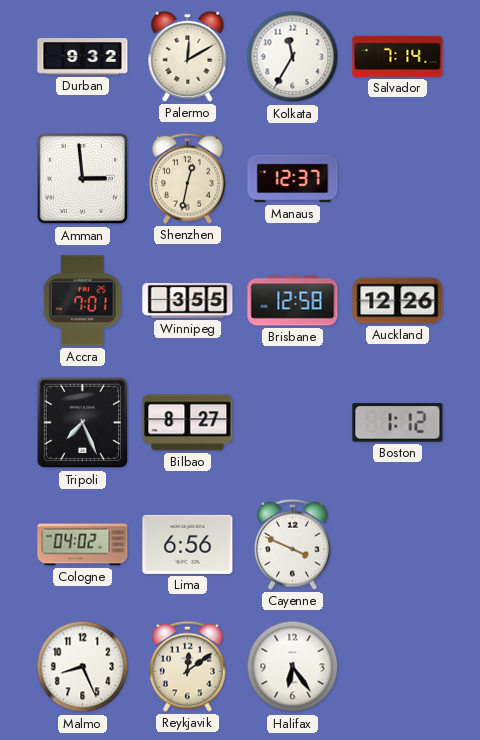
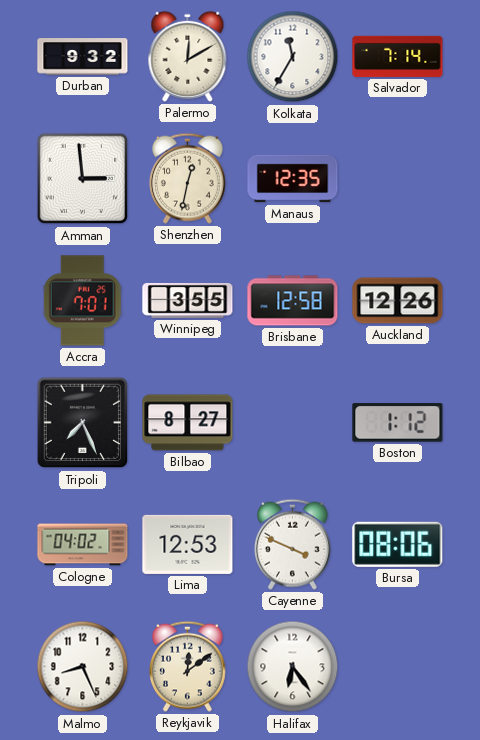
Manaus: 12:37 -> 12:35
Lima: 6:56 -> 12:53
Bursa: none -> 08:06
